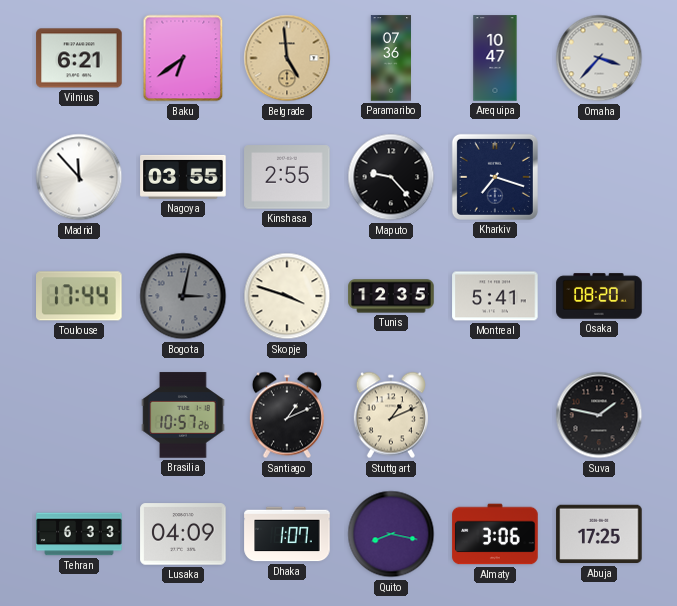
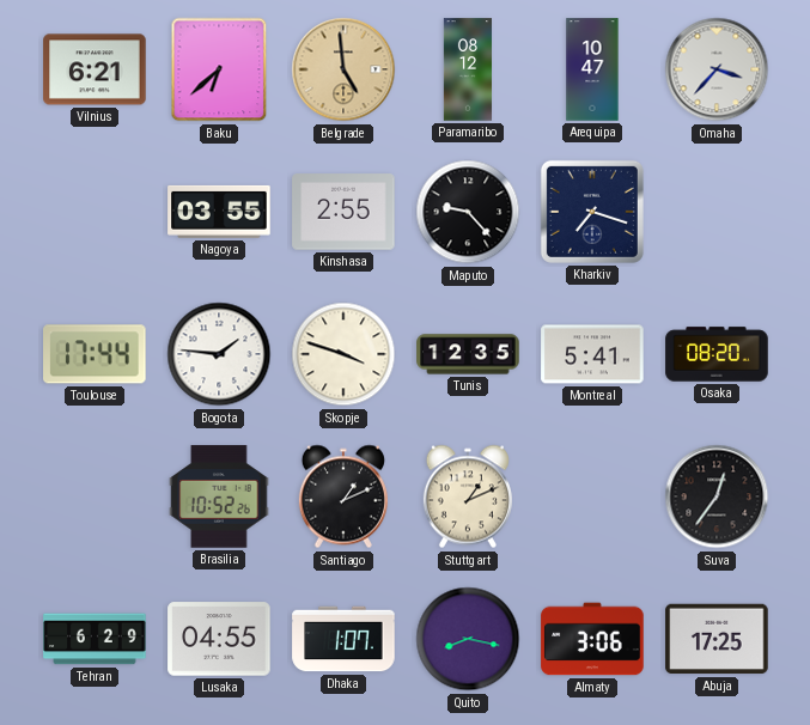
Baku: 6:39 -> 6:38
Paramaribo: 07:36 -> 08:12
Madrid: 11:53 -> none
Bogota: 3:02 -> 1:46
Bogota dial: grey -> white
Brasilia: 10:57 -> 10:52
Suva: 1:47 -> 12:36
Tehran: 6:33 -> 6:29
Lusaka: 04:09 -> 04:55
